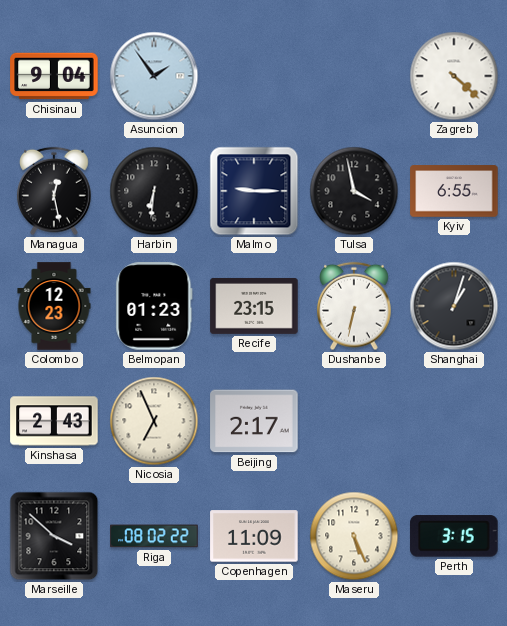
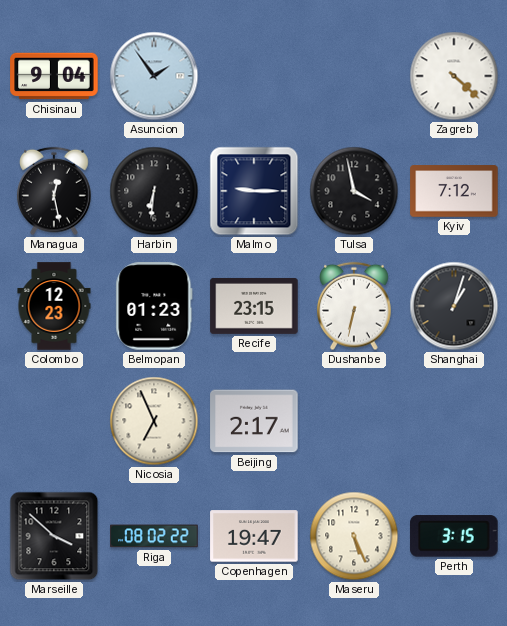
Kyiv: 6:55 -> 7:12
Kinshasa: 2:43 -> none
Copenhagen: 11:09 -> 19:47
